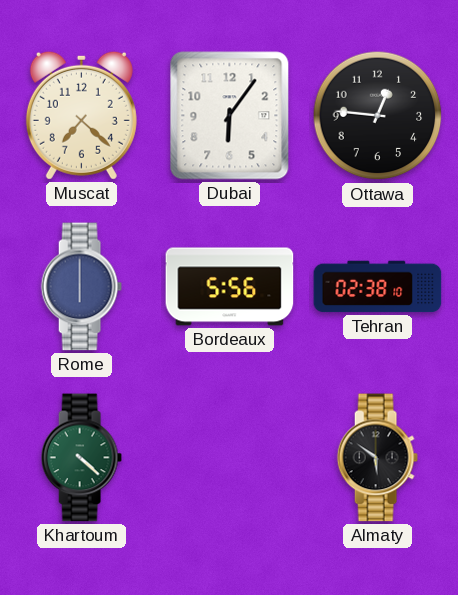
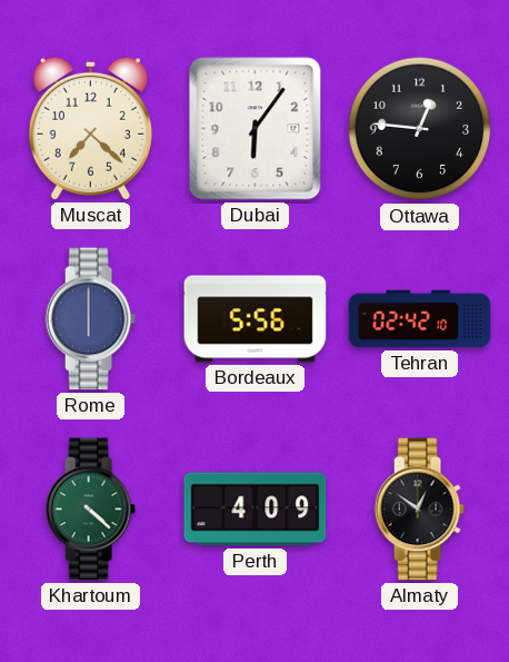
Tehran: 02:38 -> 02:42
Perth: none -> 4:09
Almaty: 5:51 -> 12:51
